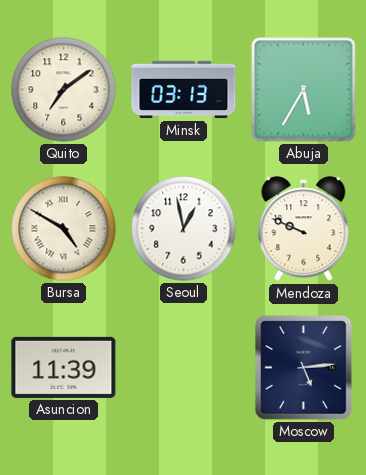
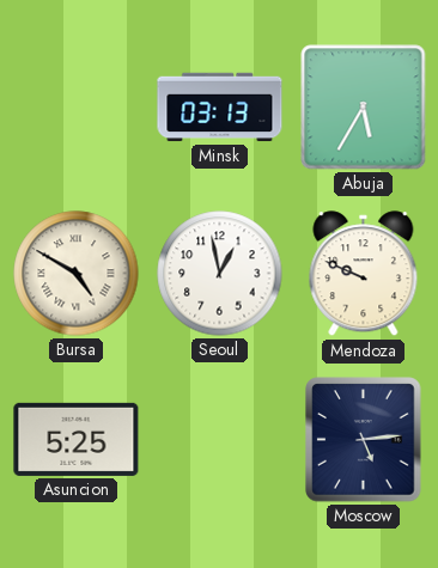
Quito: 7:09 -> none
Asuncion: 11:39 -> 5:25
